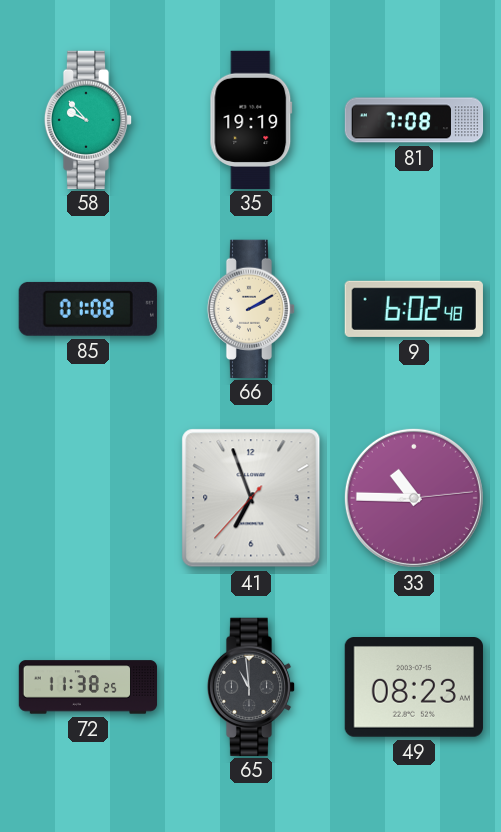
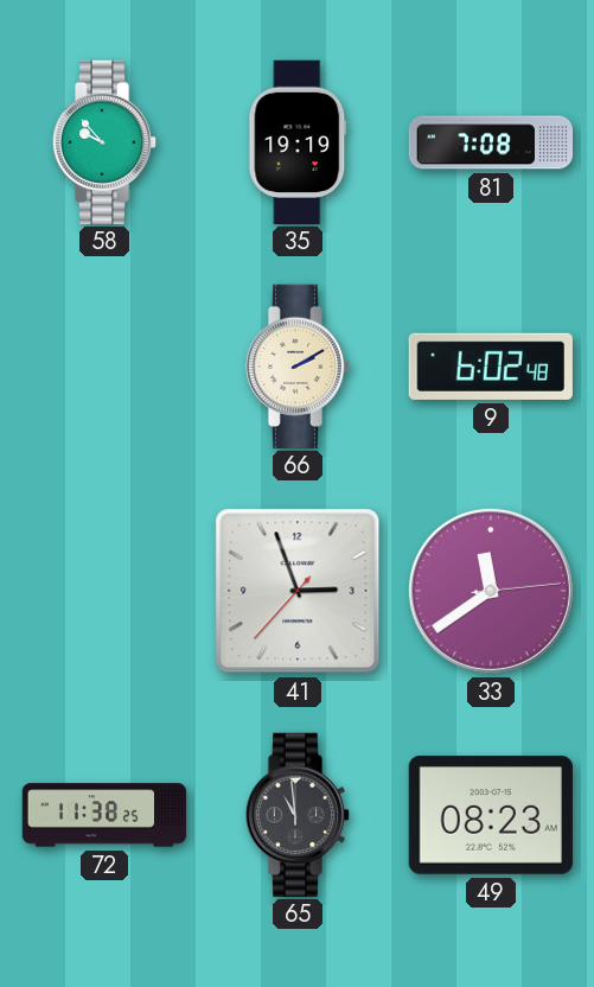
85: 01:08 -> none
41: 6:56 -> 2:56
33: 10:45 -> 11:39
